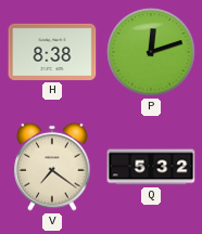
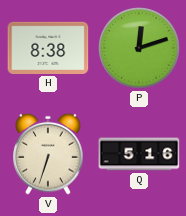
V: 7:21 -> 6:33
Q: 5:32 -> 5:16
